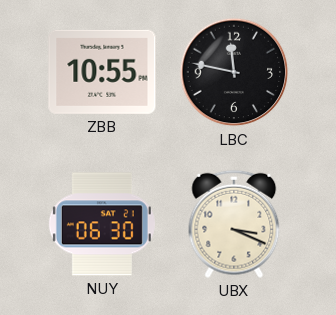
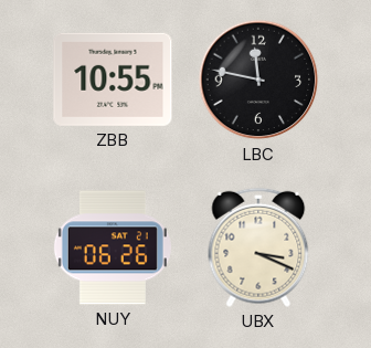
NUY: 06:30 -> 06:26
